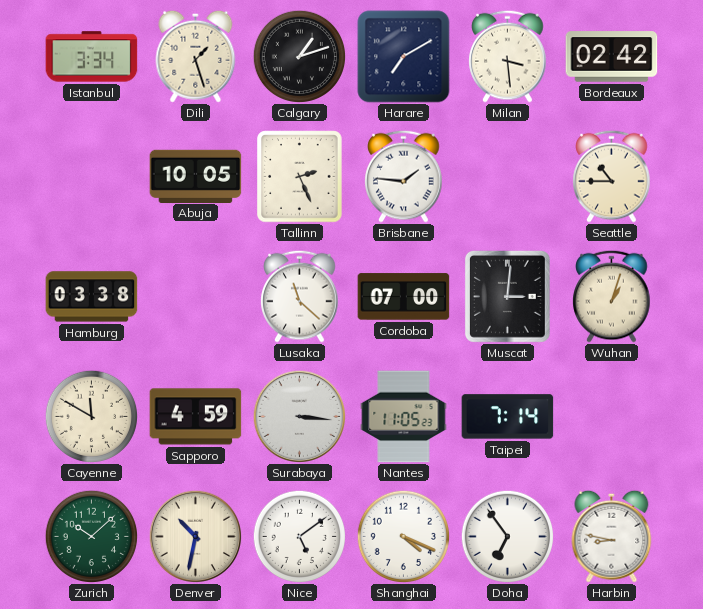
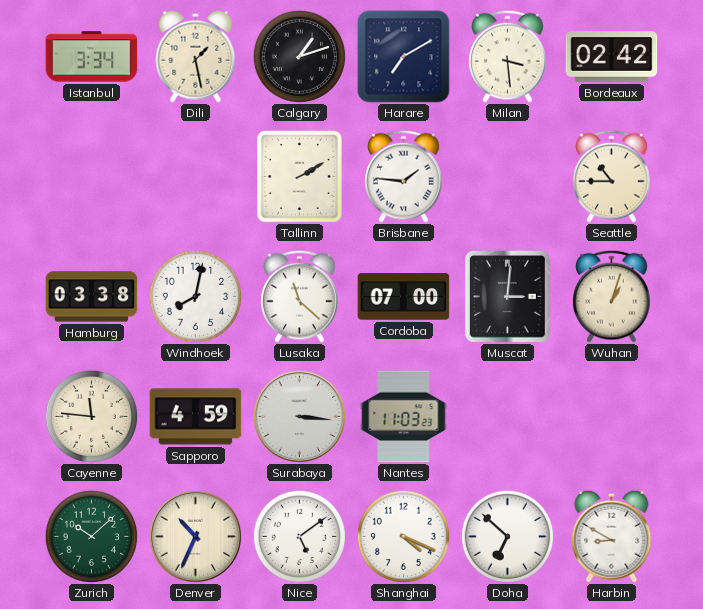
Dili: 1:27 -> 1:28
Abuja: 10:05 -> none
Tallinn: 2:26 -> 2:10
Windhoek: none -> 8:02
Cayenne: 11:50 -> 11:46
Nantes: 11:05 -> 11:03
Taipei: 7:14 -> none
Denver: 10:32 -> 10:34
Doha: 6:54 -> 6:52
Harbin: 8:47 -> 8:50
